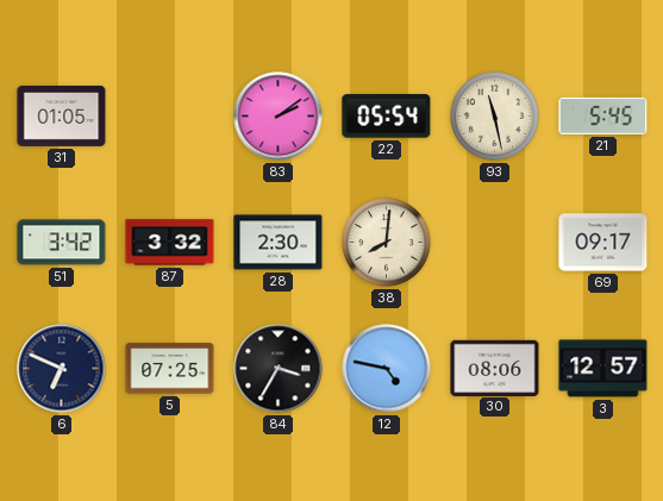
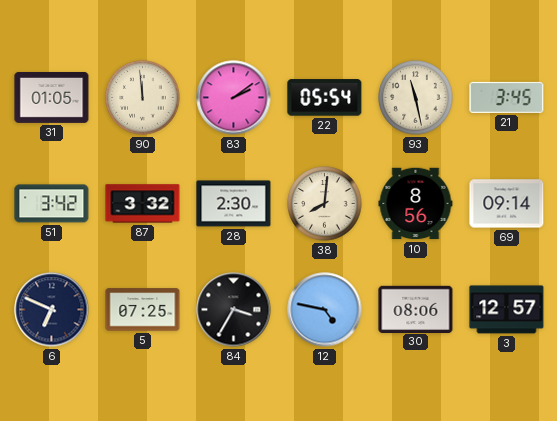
90: none -> 11:59
21: 5:45 -> 3:45
10: none -> 8:56
69: 09:17 -> 09:14
